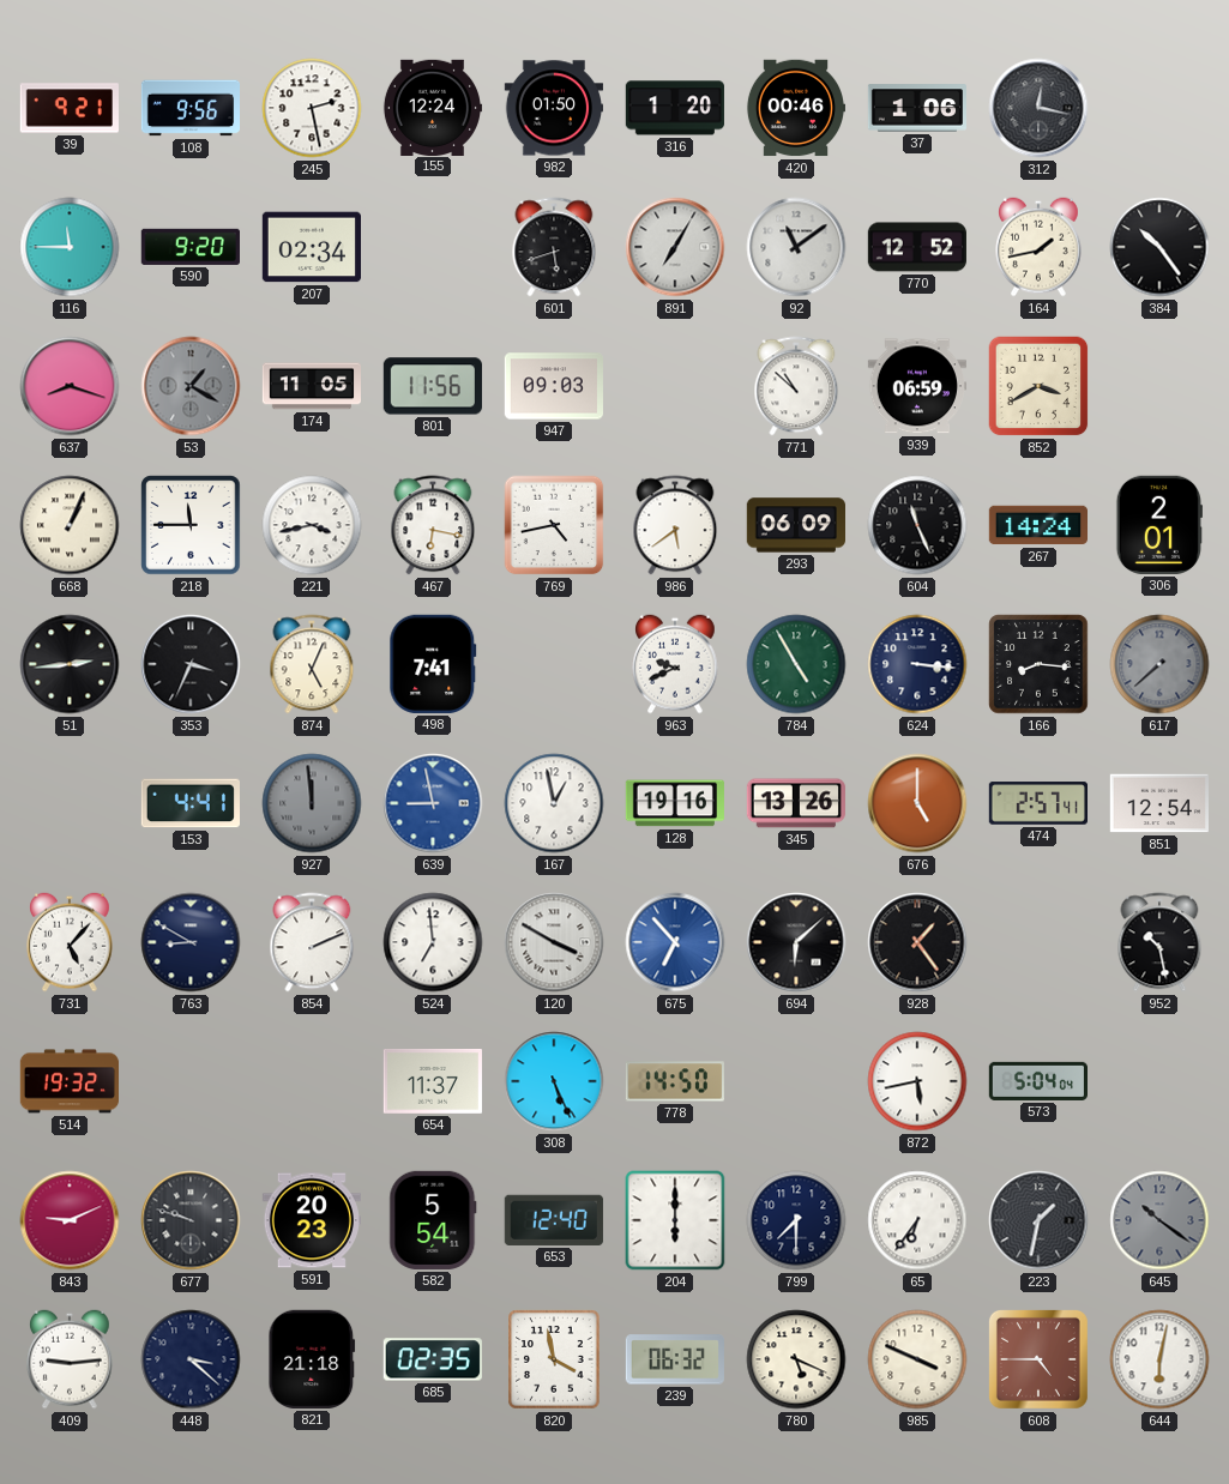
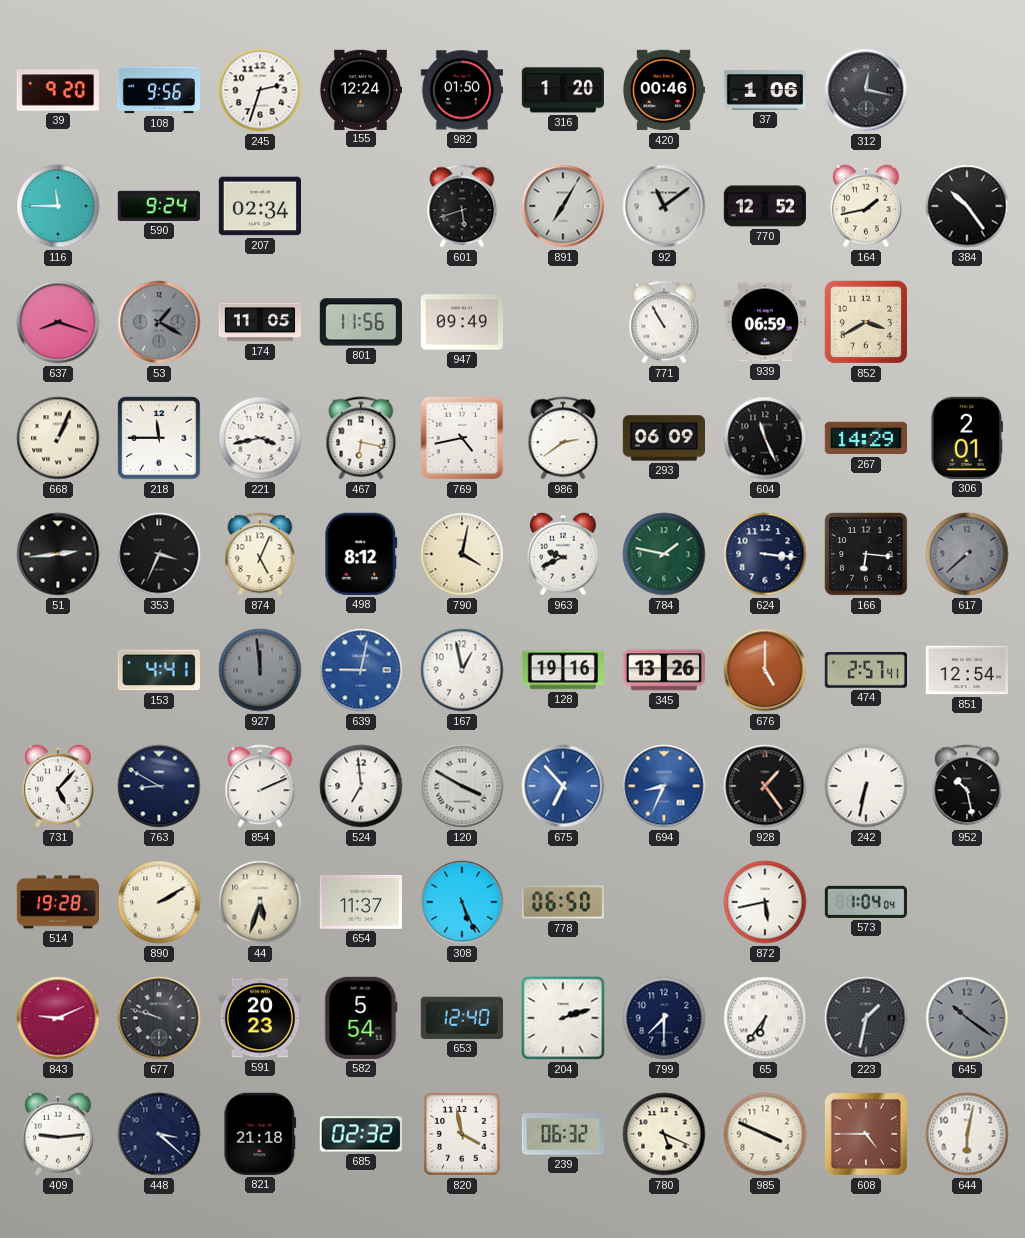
39: 9:21 -> 9:20
245: 2:28 -> 2:33
590: 9:20 -> 9:24
947: 09:03 -> 09:49
771: 10:52 -> 10:55
986: 5:39 -> 2:39
267: 14:24 -> 14:29
498: 7:41 -> 8:12
790: none -> 4:02
784: 4:55 -> 1:47
166: 8:16 -> 6:16
639: 8:58 -> 9:02
694: 6:08 -> 8:34
694 dial: black -> blue
242: none -> 6:32
514: 19:32 -> 19:28
890: none -> 2:10
44: none -> 5:33
778: 14:50 -> 06:50
573: 5:04 -> 1:04
204: 6:00 -> 2:12
685: 02:35 -> 02:32
